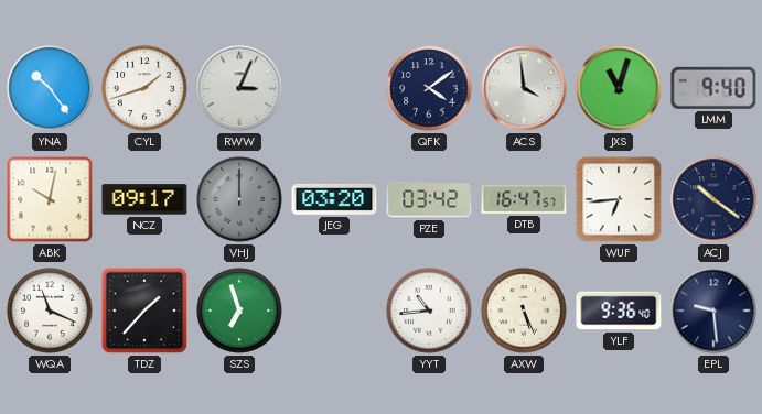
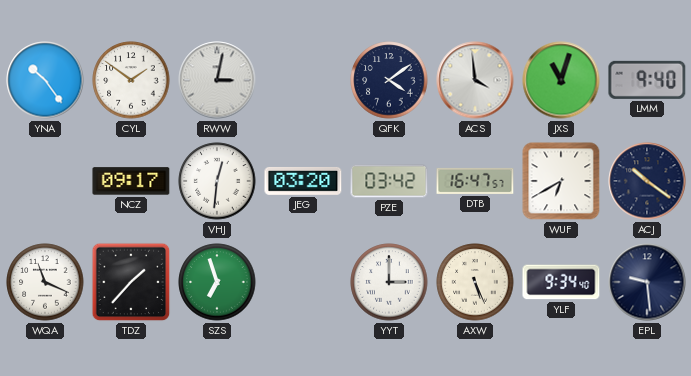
CYL: 1:42 -> 1:51
RWW: 3:04 -> 3:02
ABK: 10:02 -> none
VHJ: 12:00 -> 12:31
VHJ dial: grey -> white
WUF: 6:44 -> 6:40
YYT: 10:44 -> 3:00
YLF: 9:36 -> 9:34
